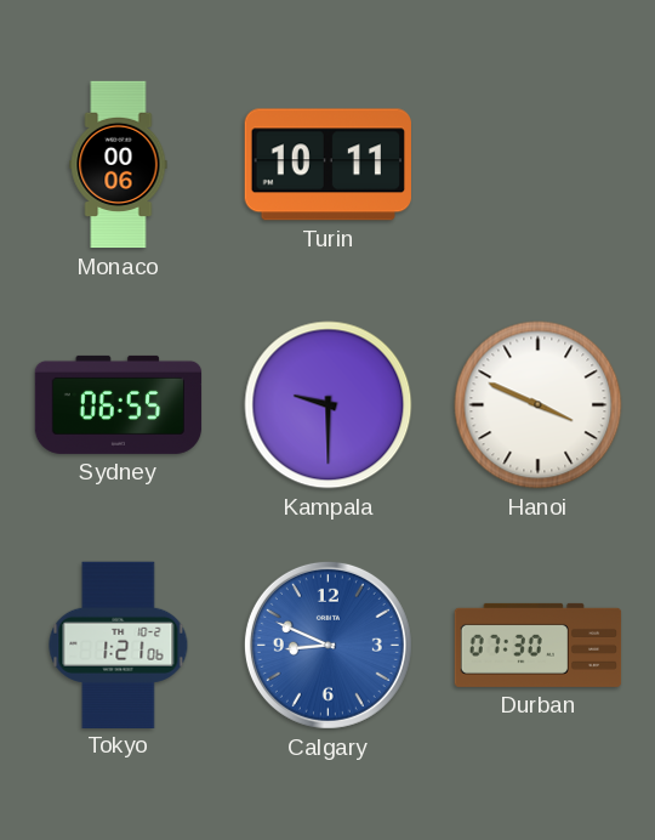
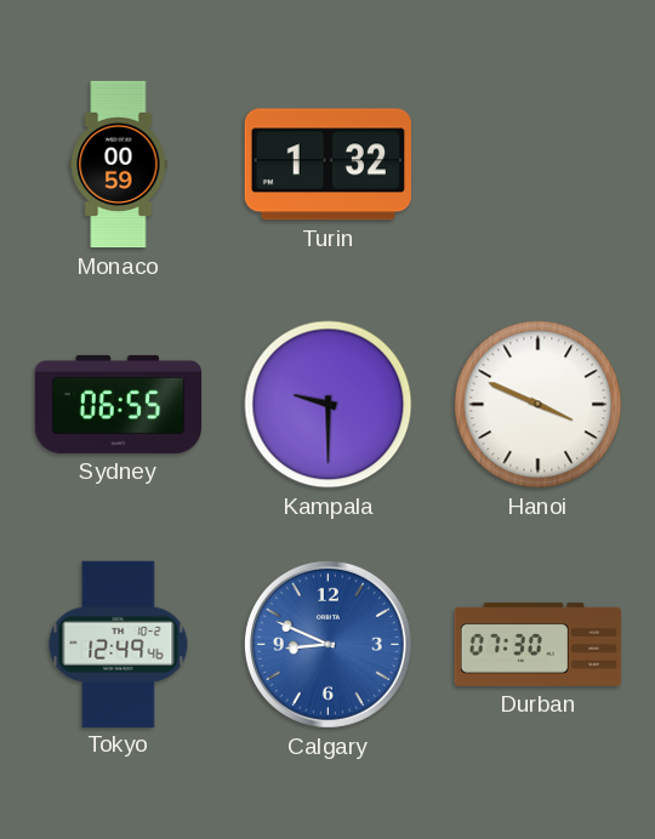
Monaco: 00:06 -> 00:59
Turin: 10:11 -> 1:32
Tokyo: 1:21 -> 12:49
